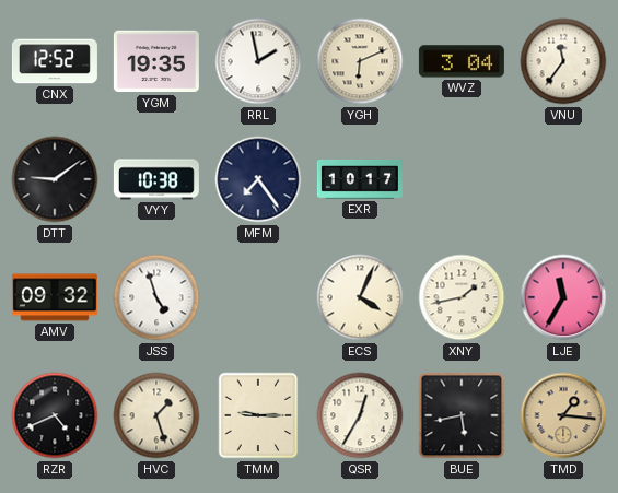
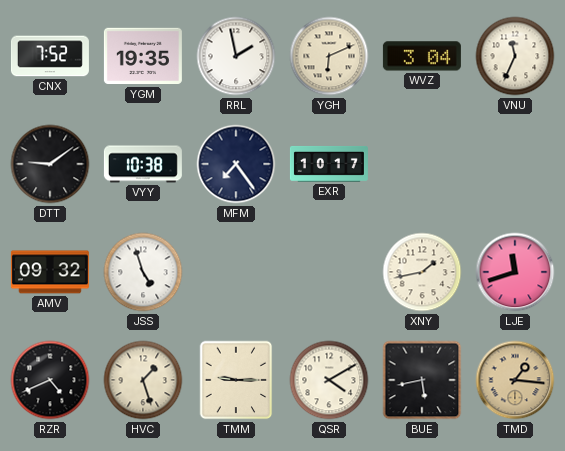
CNX: 12:52 -> 7:52
VNU: 11:36 -> 11:34
ECS: 4:04 -> none
LJE: 11:35 -> 11:42
QSR: 12:35 -> 4:10
